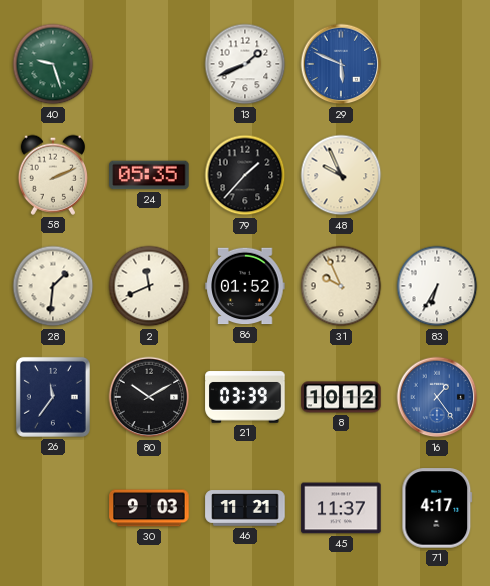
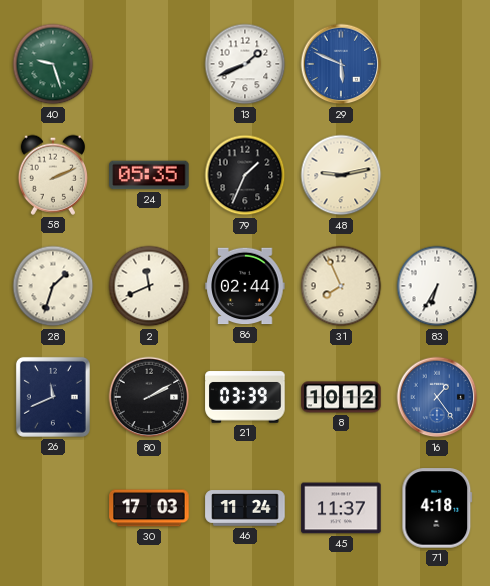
79: 1:37 -> 1:34
48: 9:56 -> 9:13
28: 1:31 -> 1:33
86: 01:52 -> 02:44
31: 9:56 -> 7:56
26: 11:36 -> 11:41
80: 10:10 -> 2:10
30: 9:03 -> 17:03
46: 11:21 -> 11:24
71: 4:17 -> 4:18
